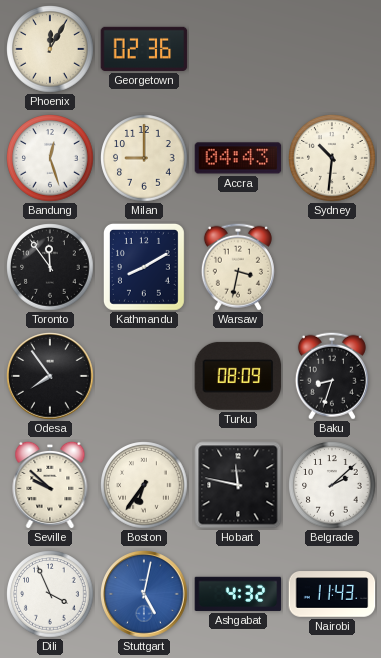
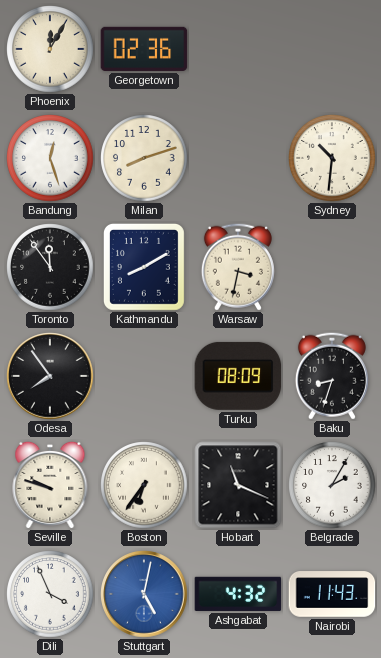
Milan: 9:00 -> 8:12
Accra: 04:43 -> none
Seville: 9:52 -> 9:48
Hobart: 11:47 -> 11:19
Belgrade: 2:08 -> 2:05
